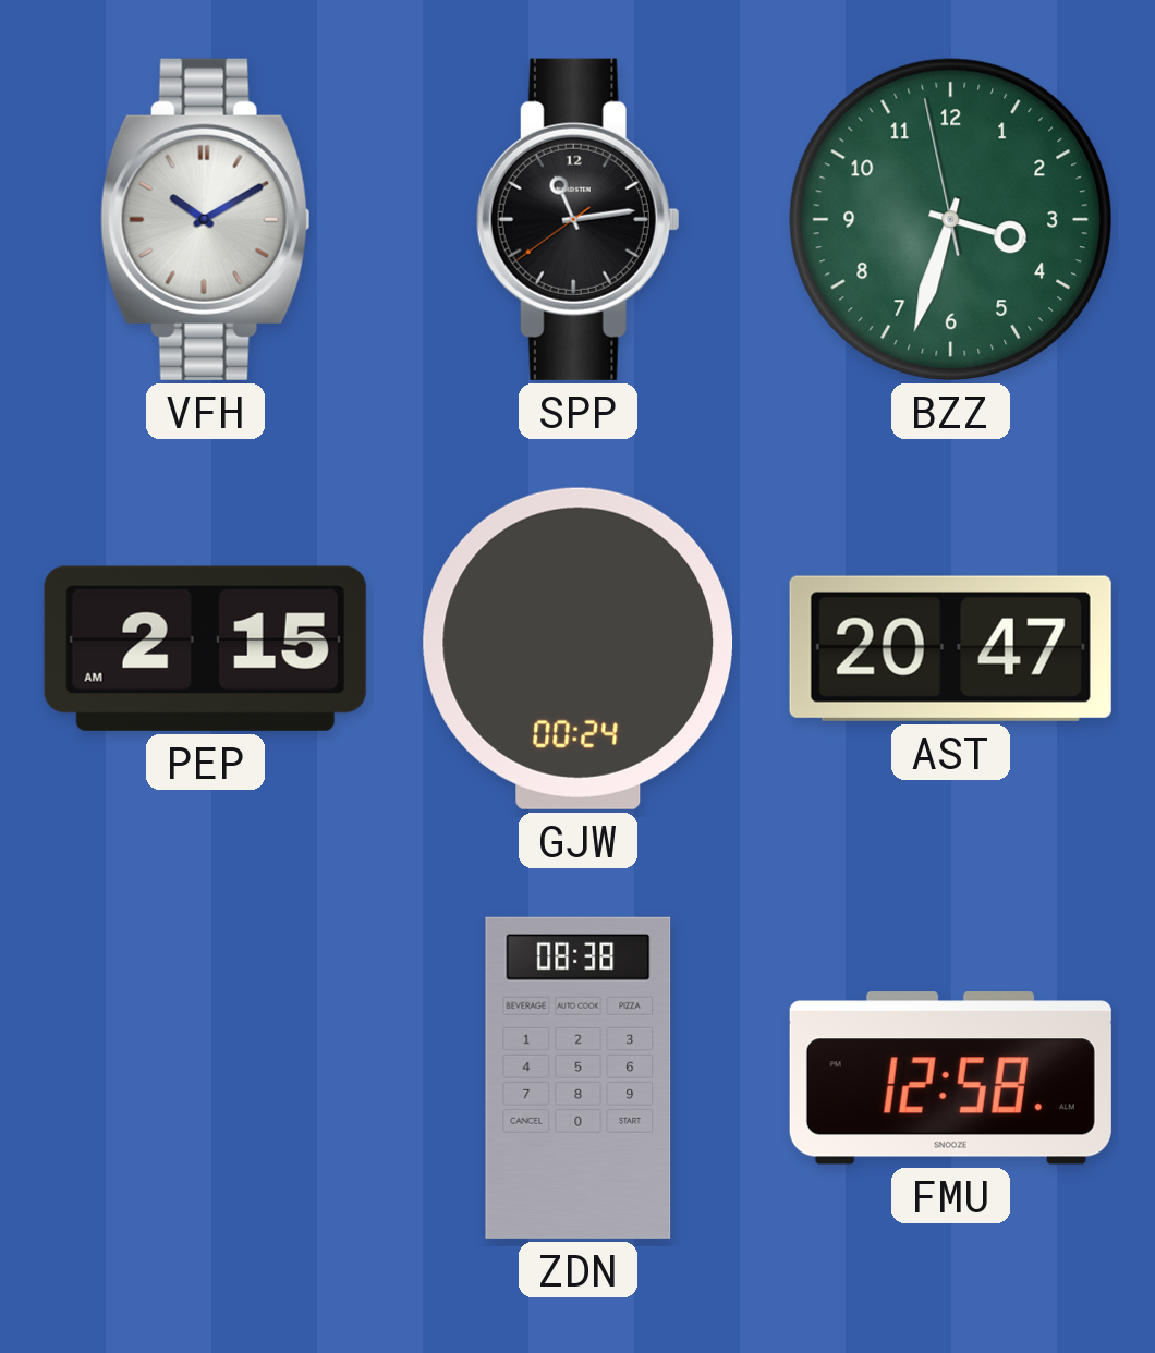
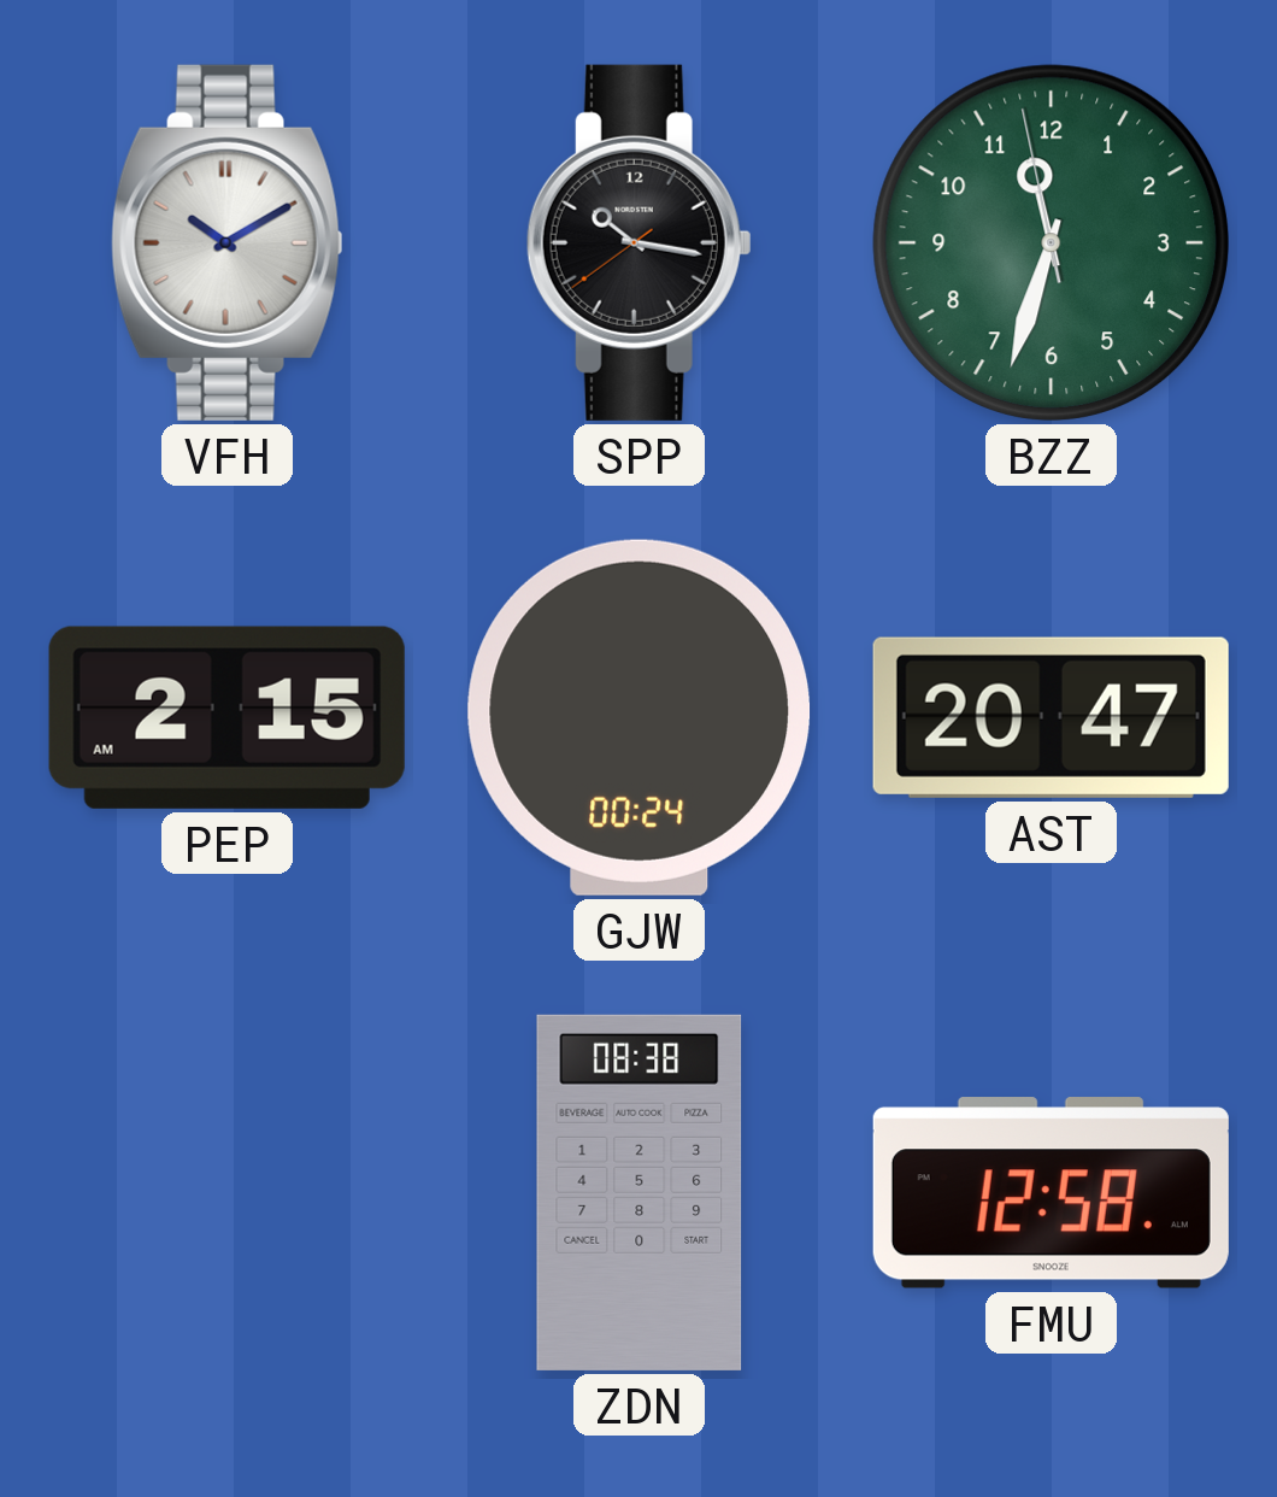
SPP: 11:13 -> 10:16
BZZ: 3:32 -> 11:32
